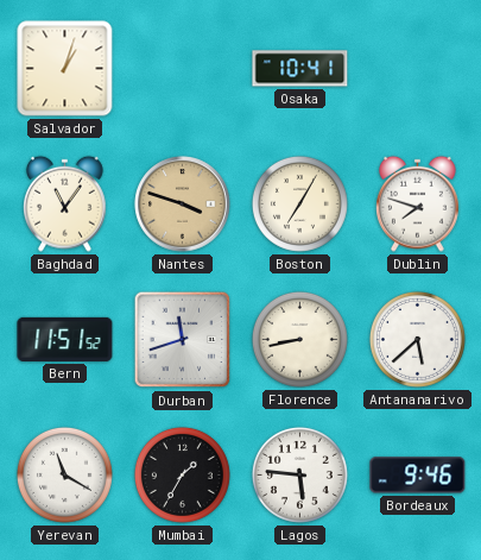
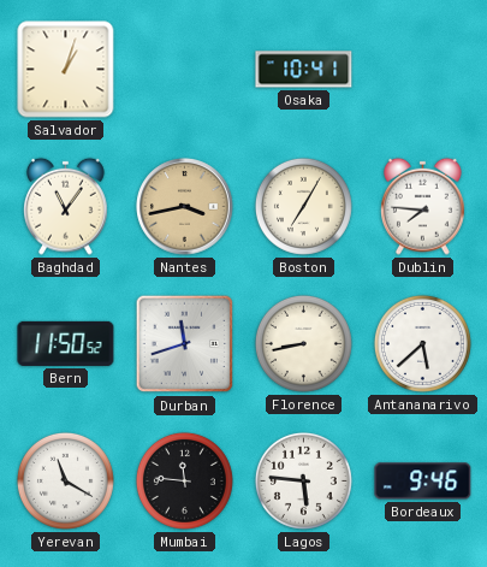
Nantes: 3:48 -> 3:43
Dublin: 7:48 -> 7:46
Bern: 11:51 -> 11:50
Mumbai: 1:35 -> 11:46
